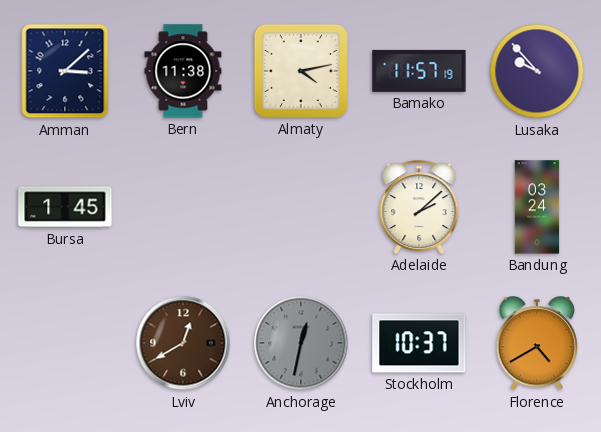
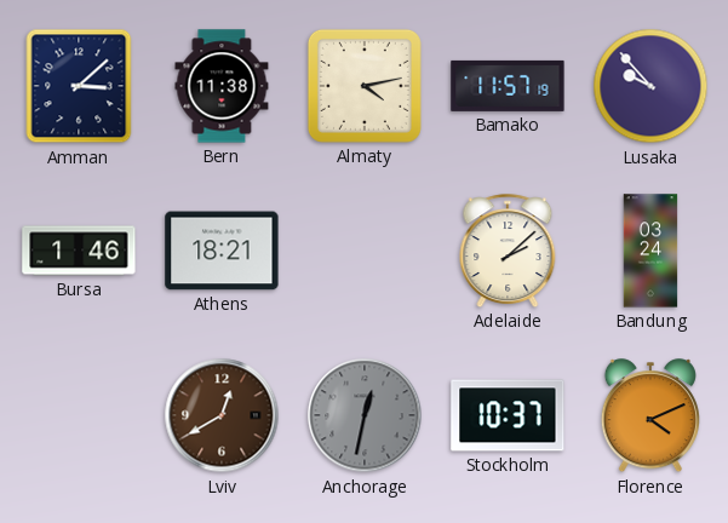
Bursa: 1:45 -> 1:46
Athens: none -> 18:21
Florence: 4:40 -> 4:11
